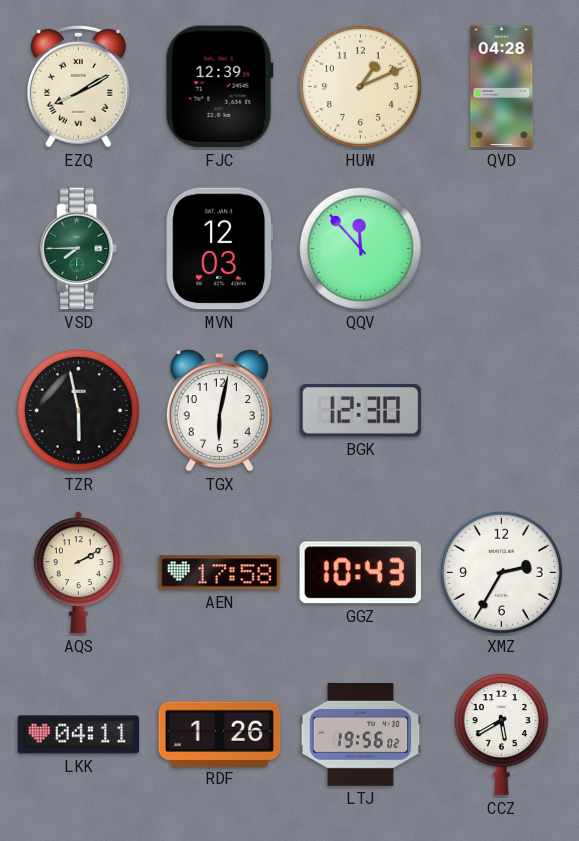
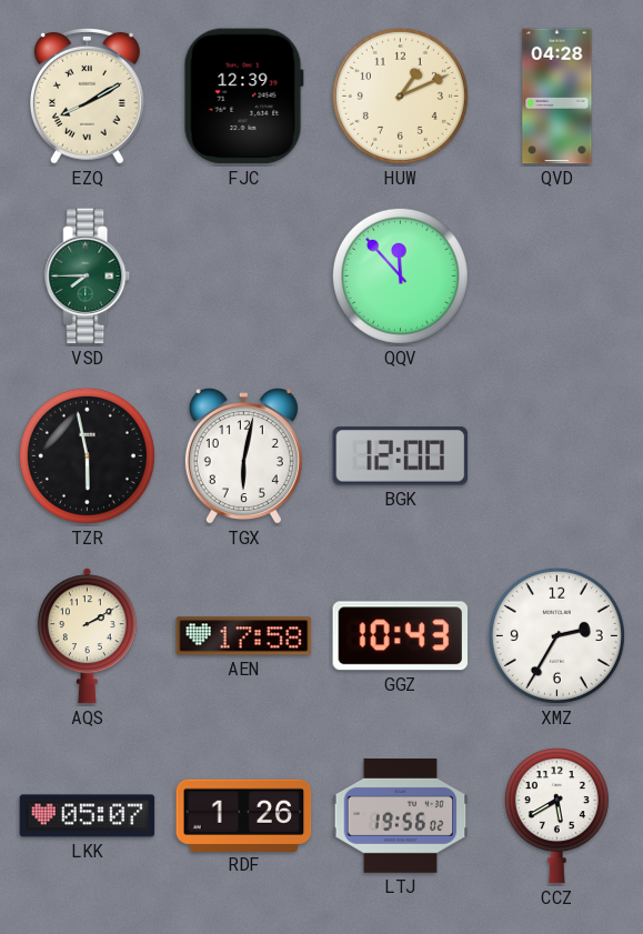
MVN: 12:03 -> none
BGK: 12:30 -> 12:00
LKK: 04:11 -> 05:07
